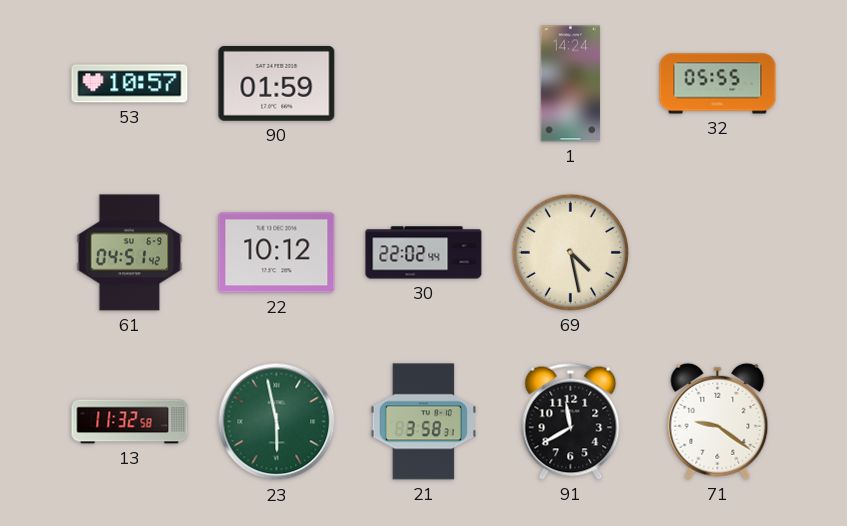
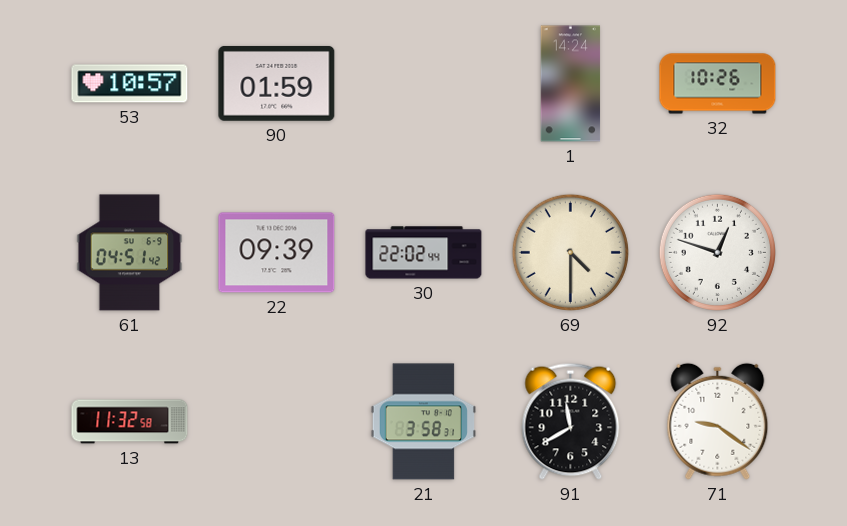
32: 05:55 -> 10:26
22: 10:12 -> 09:39
69: 4:28 -> 4:30
92: none -> 12:48
23: 5:58 -> none
